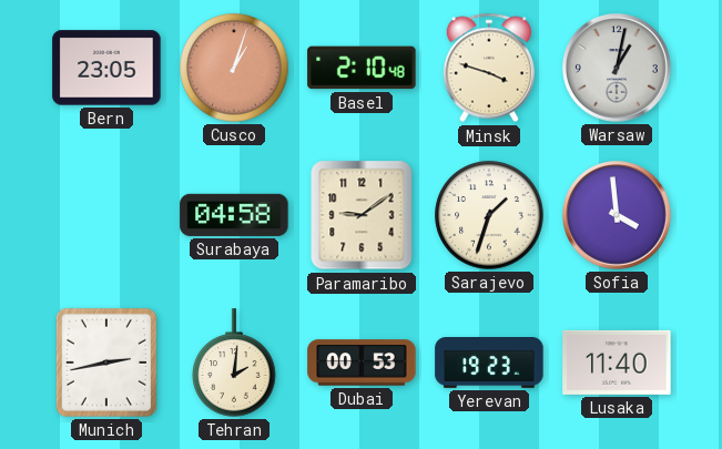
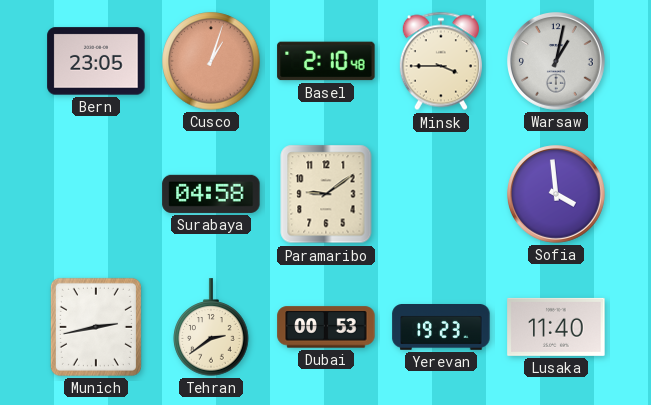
Minsk: 3:48 -> 3:45
Sarajevo: 1:33 -> none
Tehran: 2:01 -> 2:39
